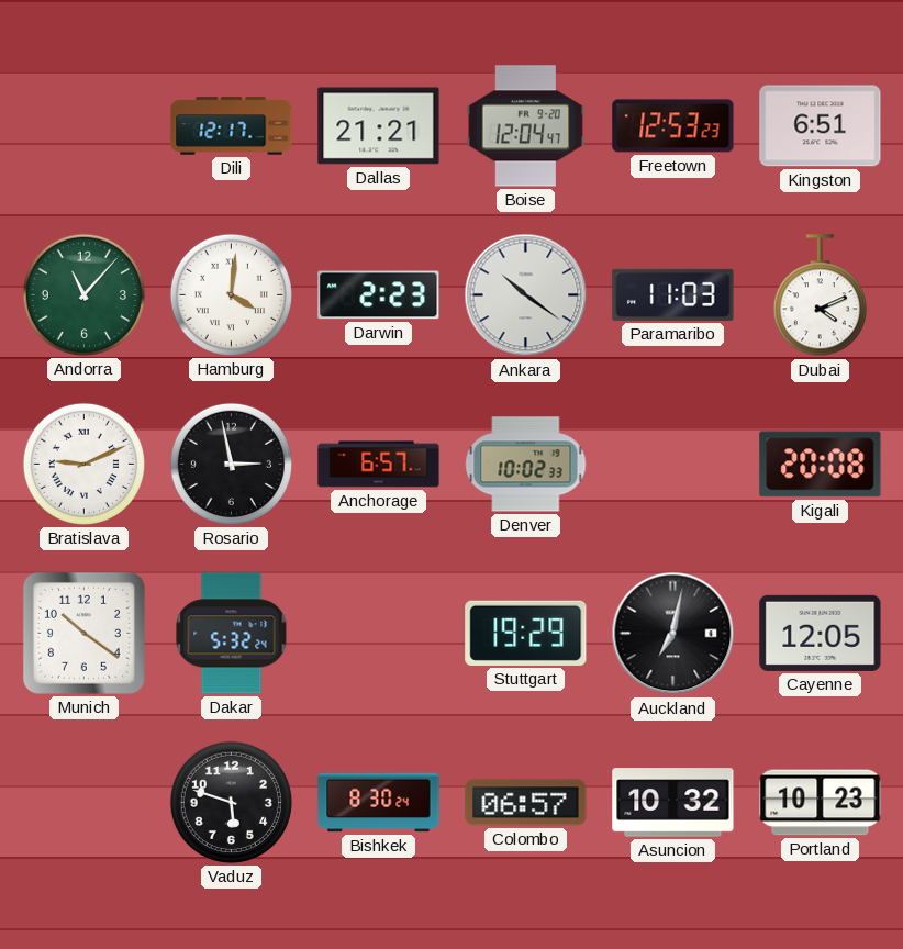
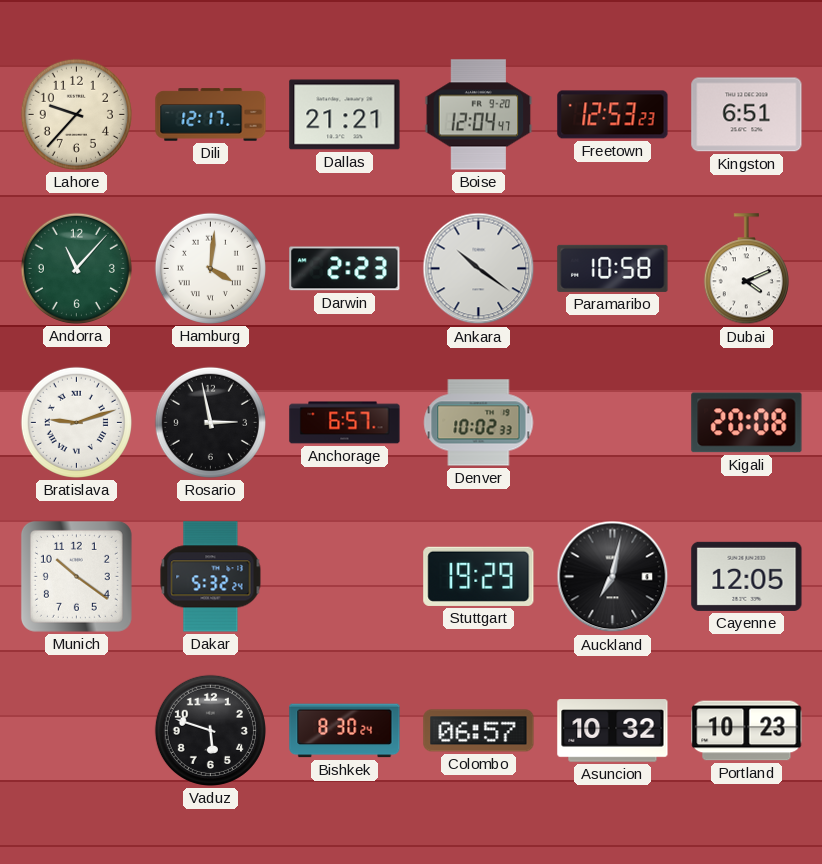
Lahore: none -> 9:37
Paramaribo: 11:03 -> 10:58
Bratislava: 9:11 -> 9:12
